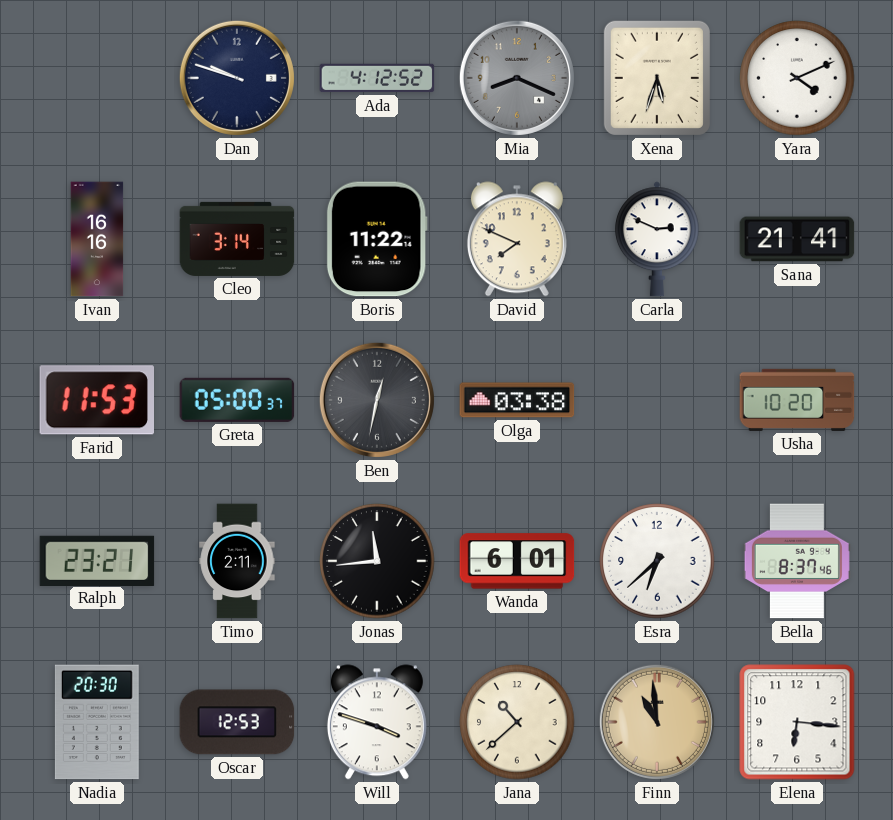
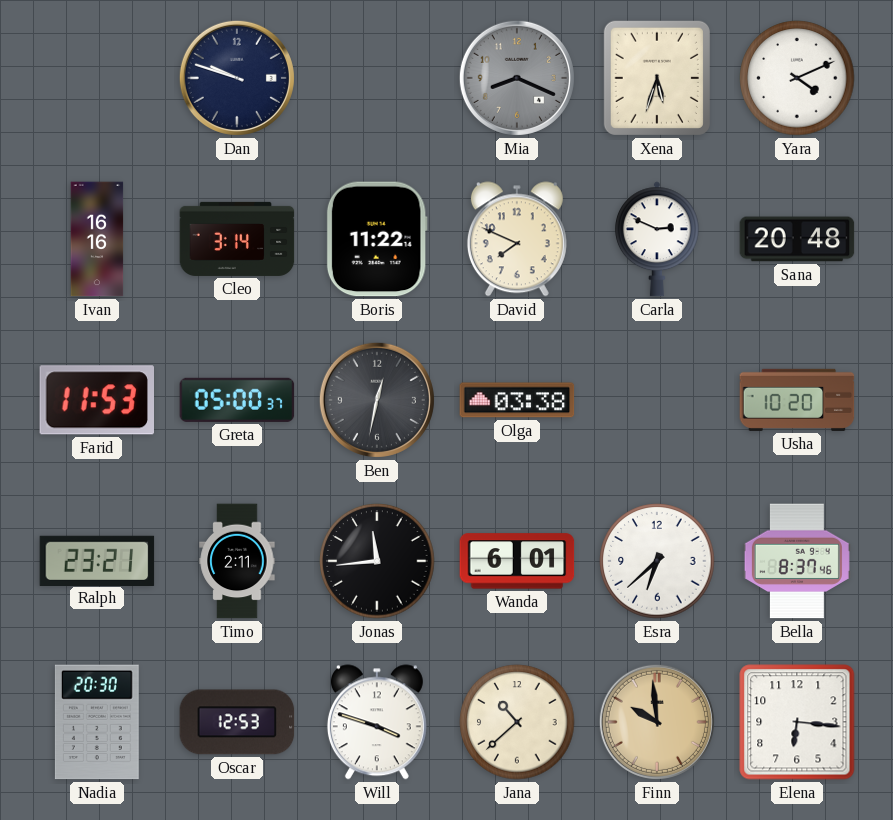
Ada: 4:12 -> none
Sana: 21:41 -> 20:48
Finn: 10:59 -> 9:59
